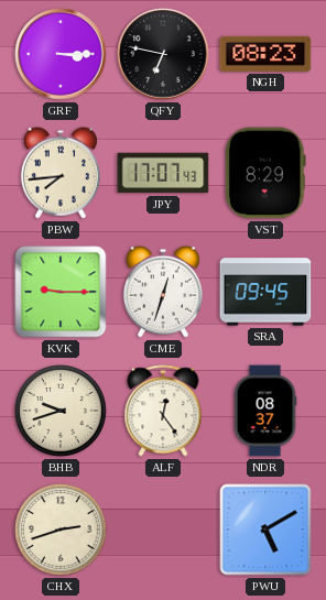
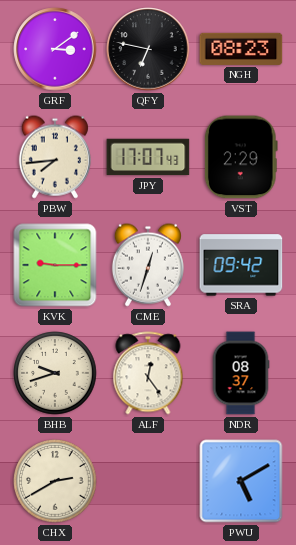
GRF: 3:15 -> 3:09
VST: 8:29 -> 2:29
SRA: 09:45 -> 09:42
CHX: 2:42 -> 2:40
